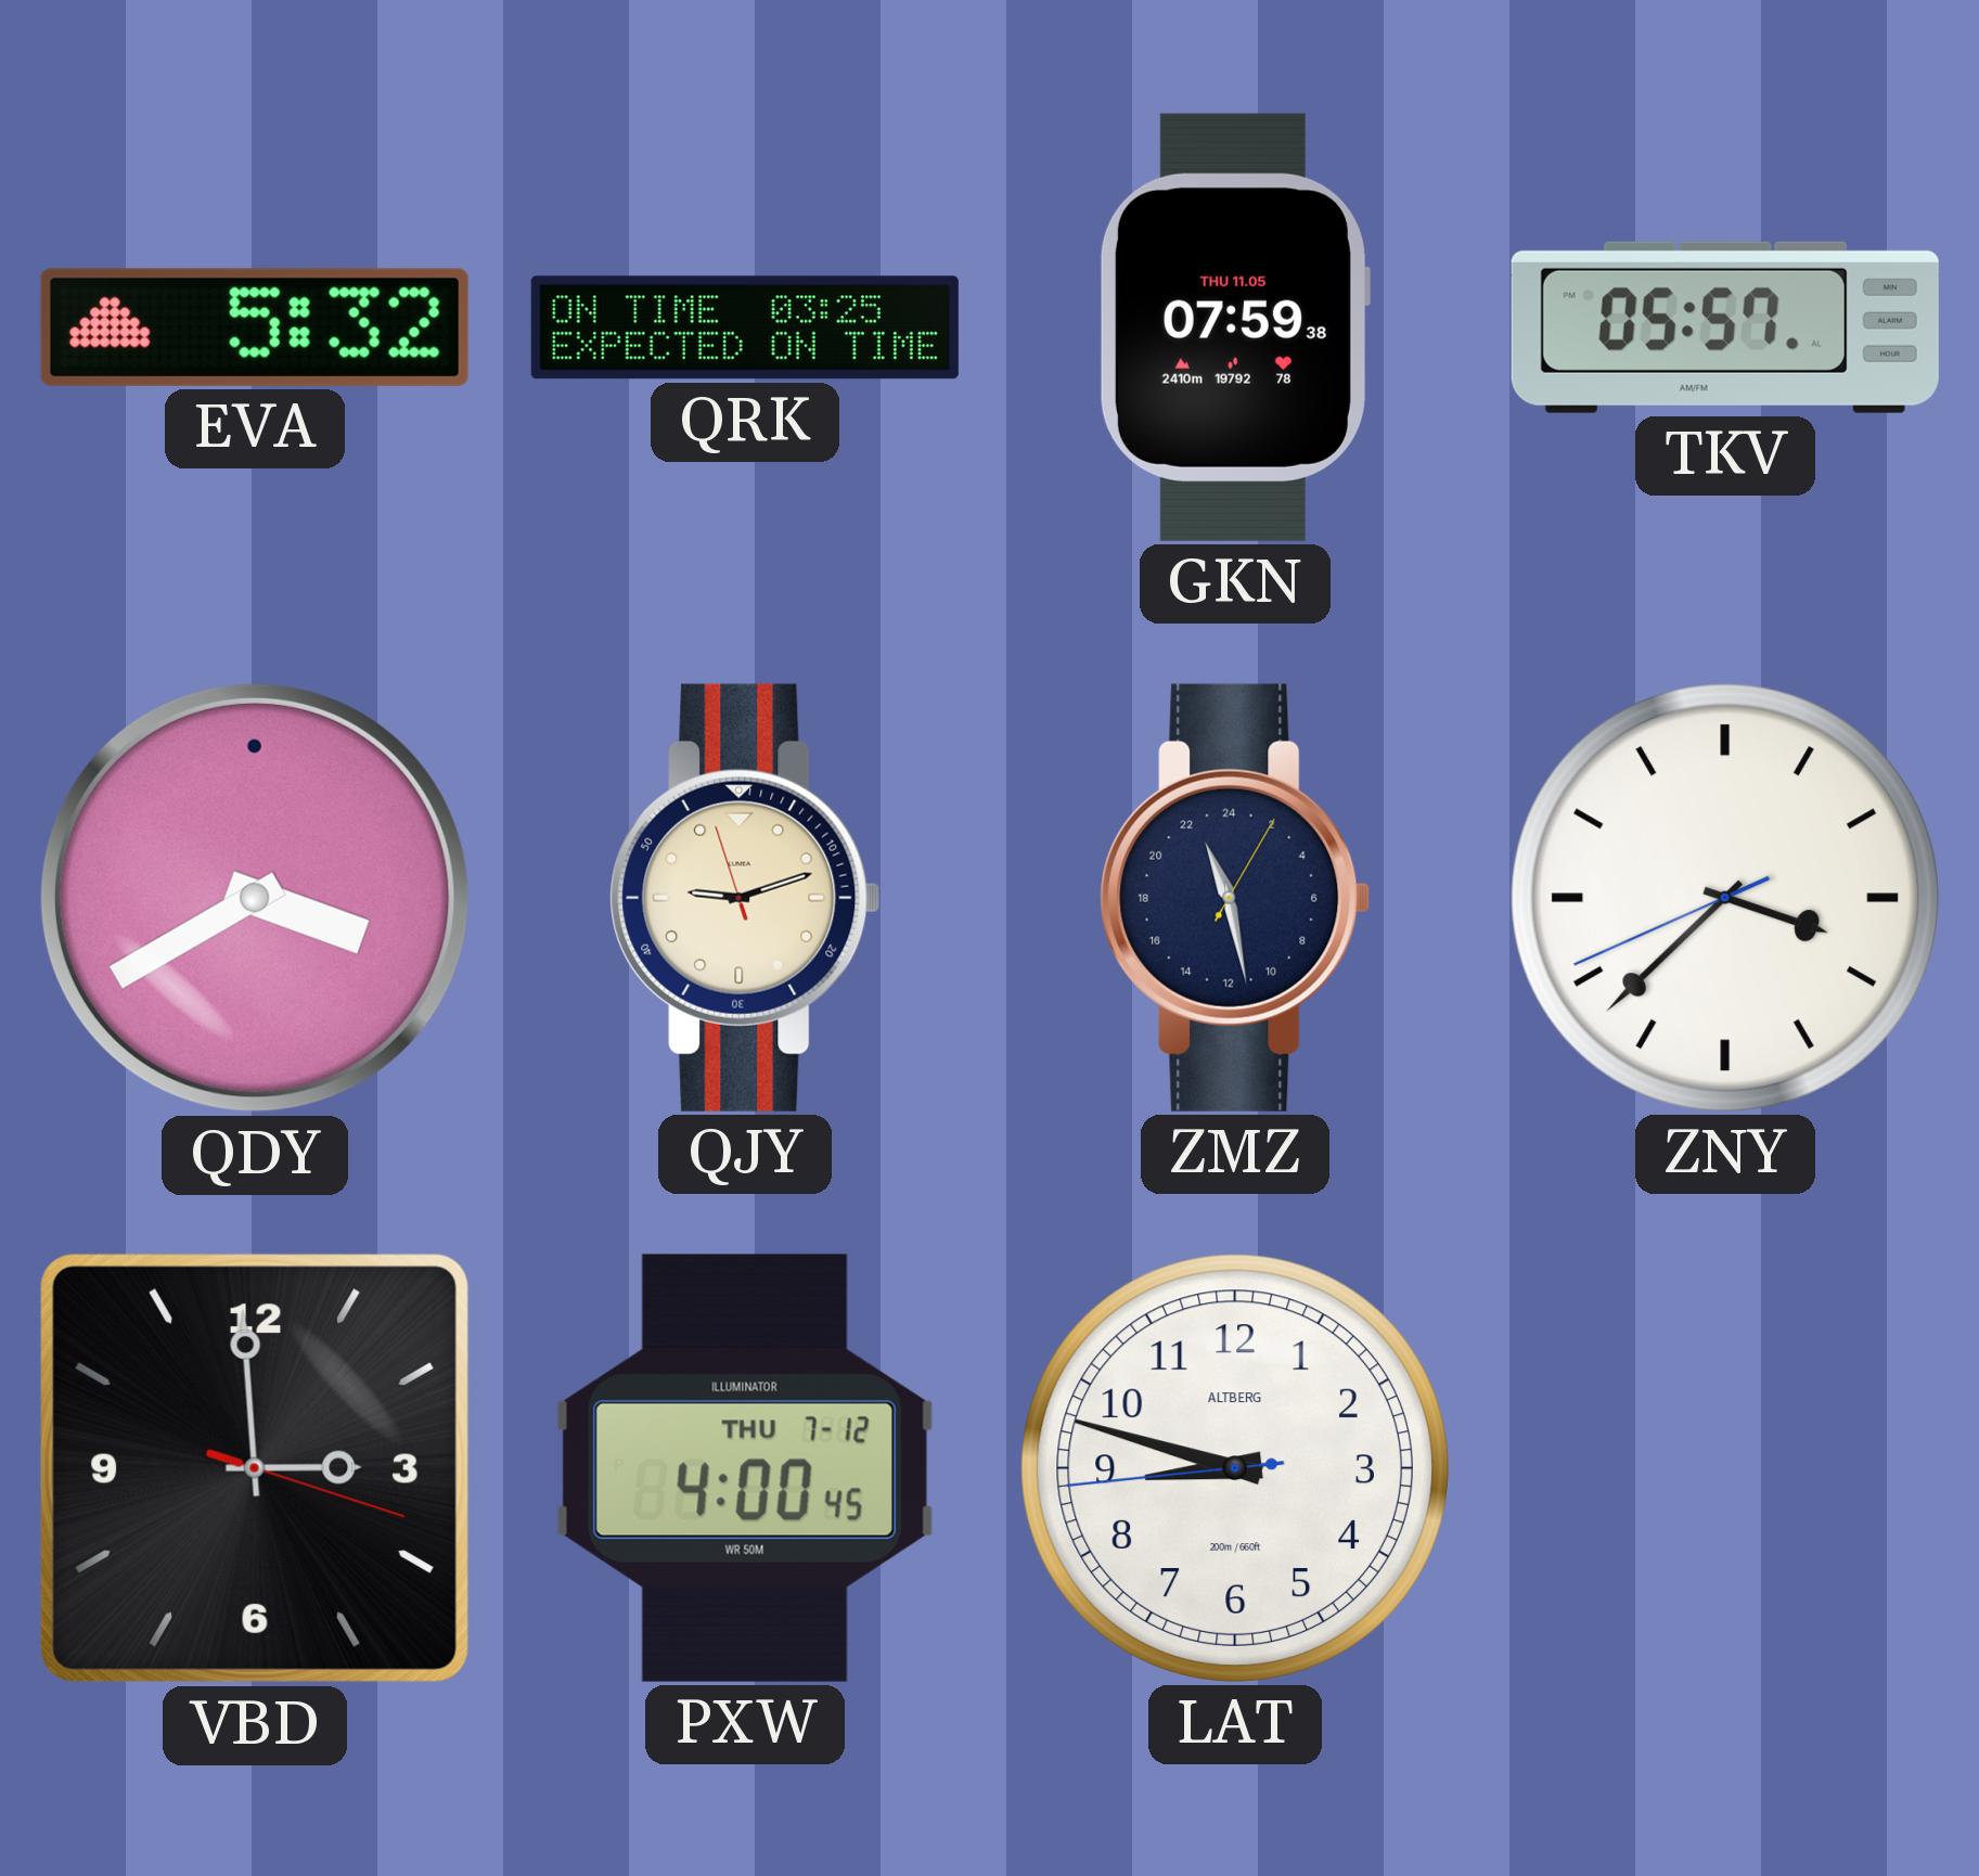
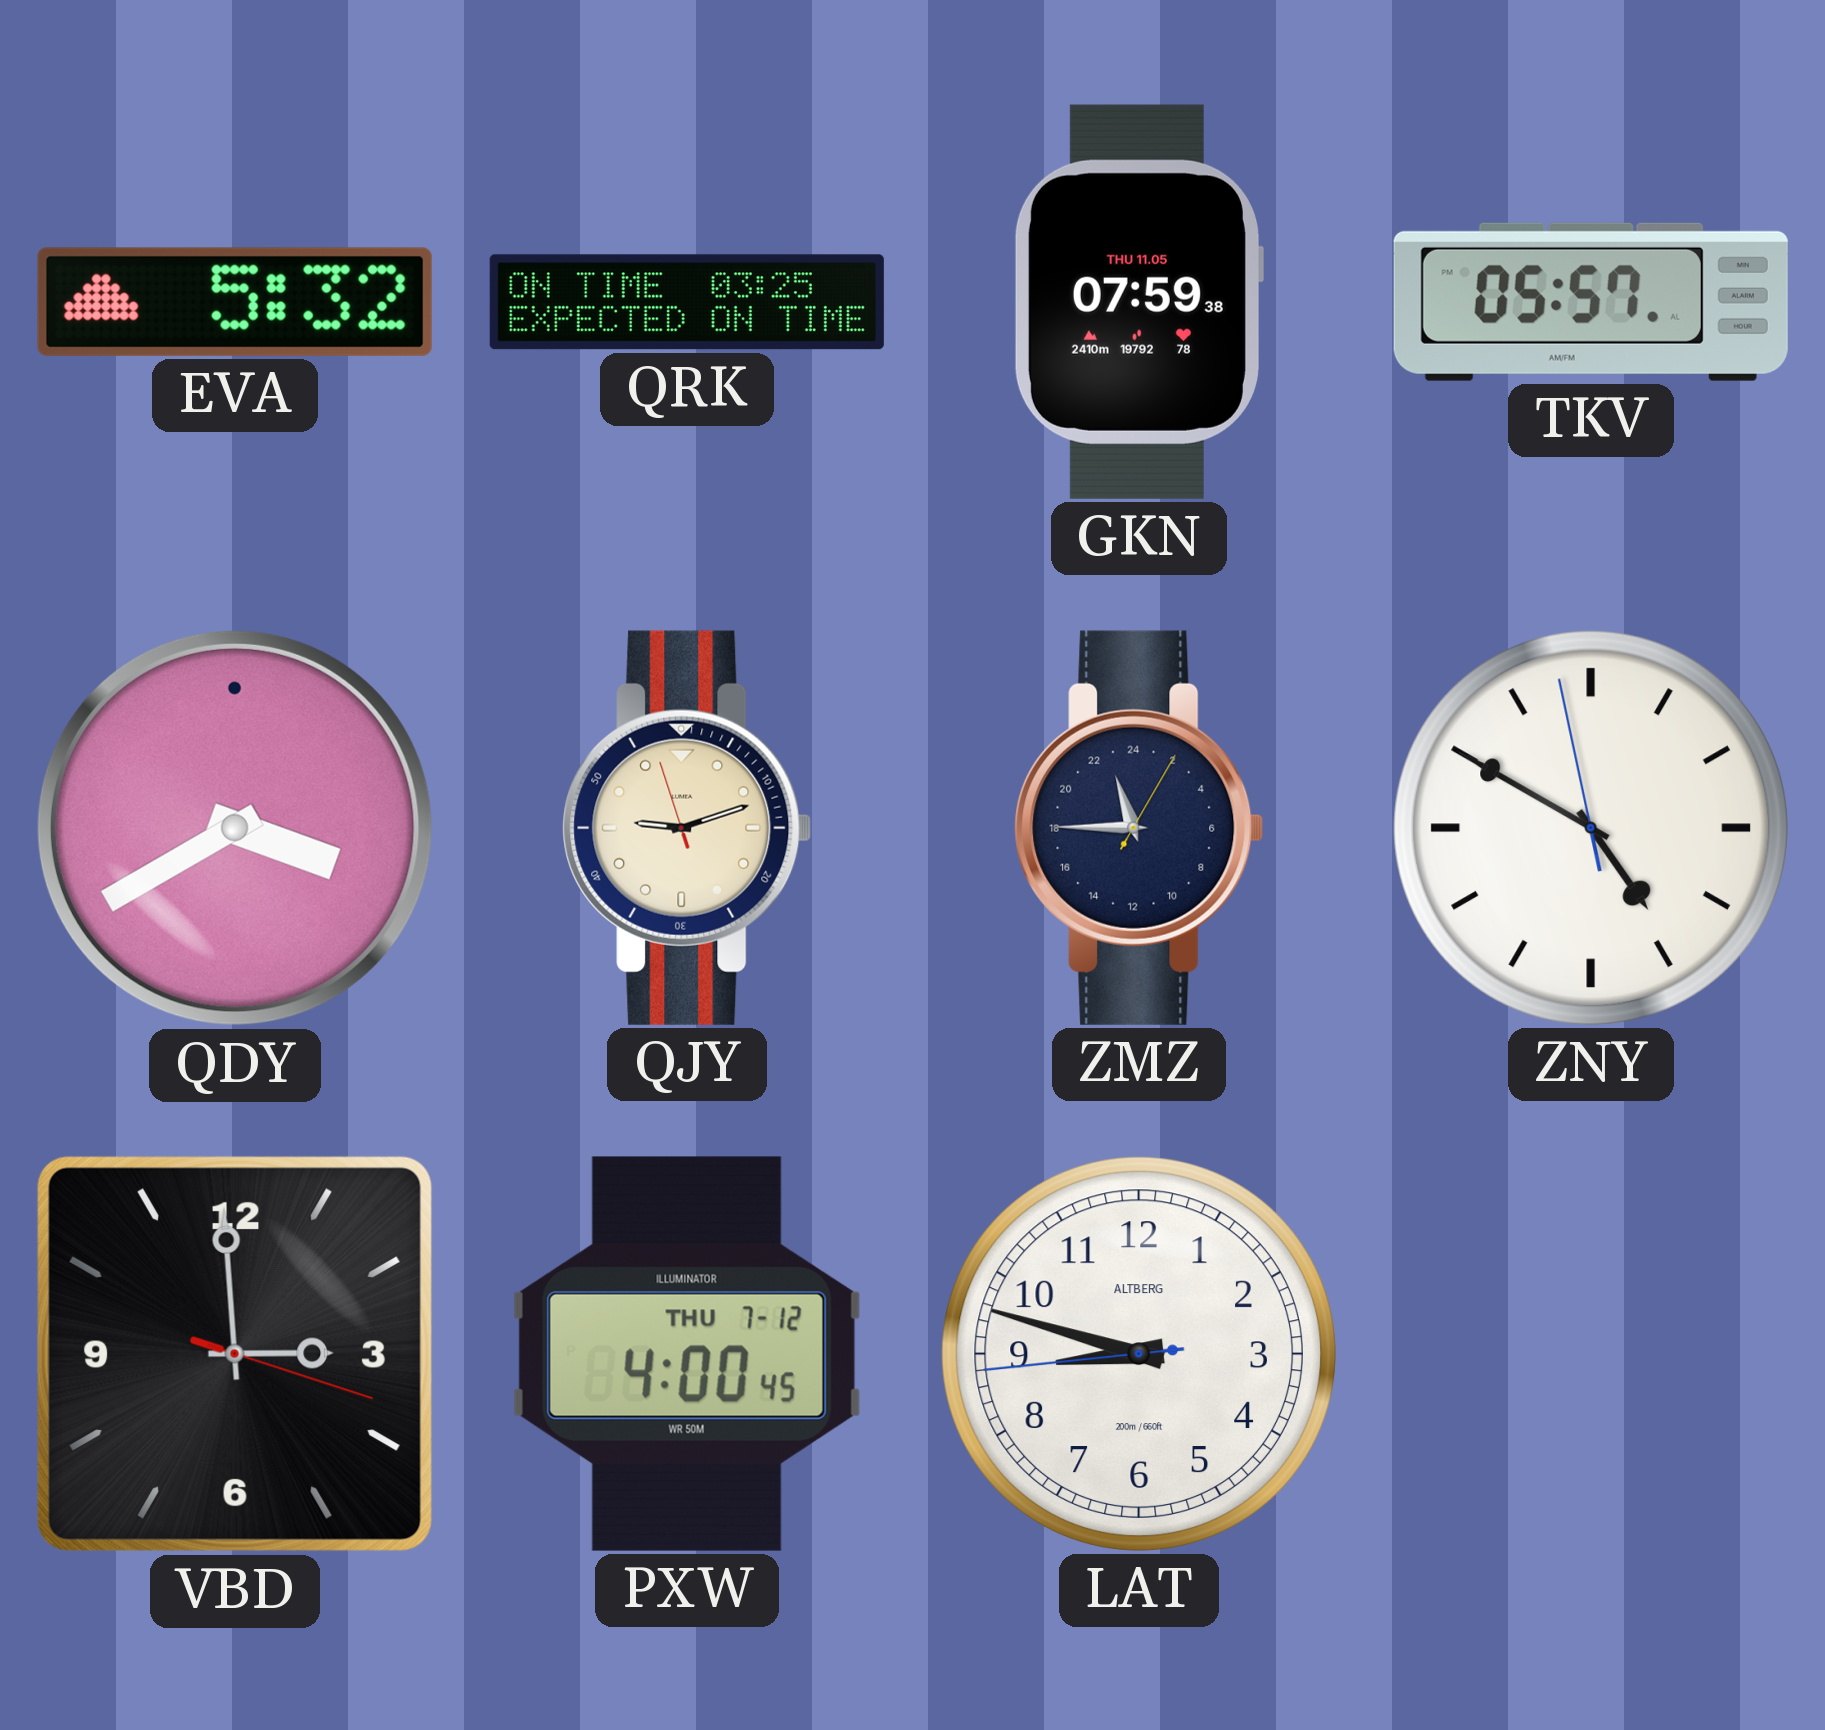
ZMZ: 22:28 -> 22:45
ZNY: 3:37 -> 4:49
